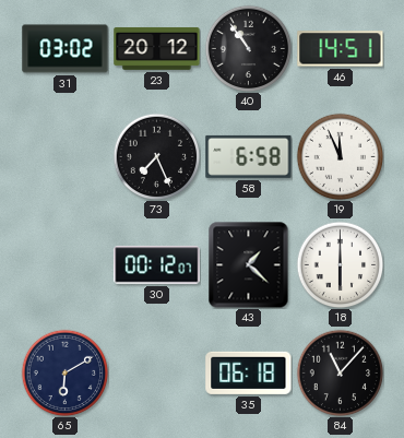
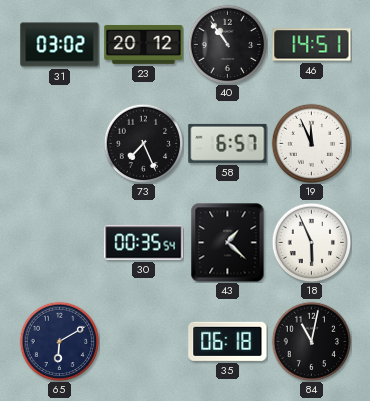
58: 6:58 -> 6:57
30: 00:12 -> 00:35
18: 6:00 -> 5:56
84: 11:07 -> 11:02
